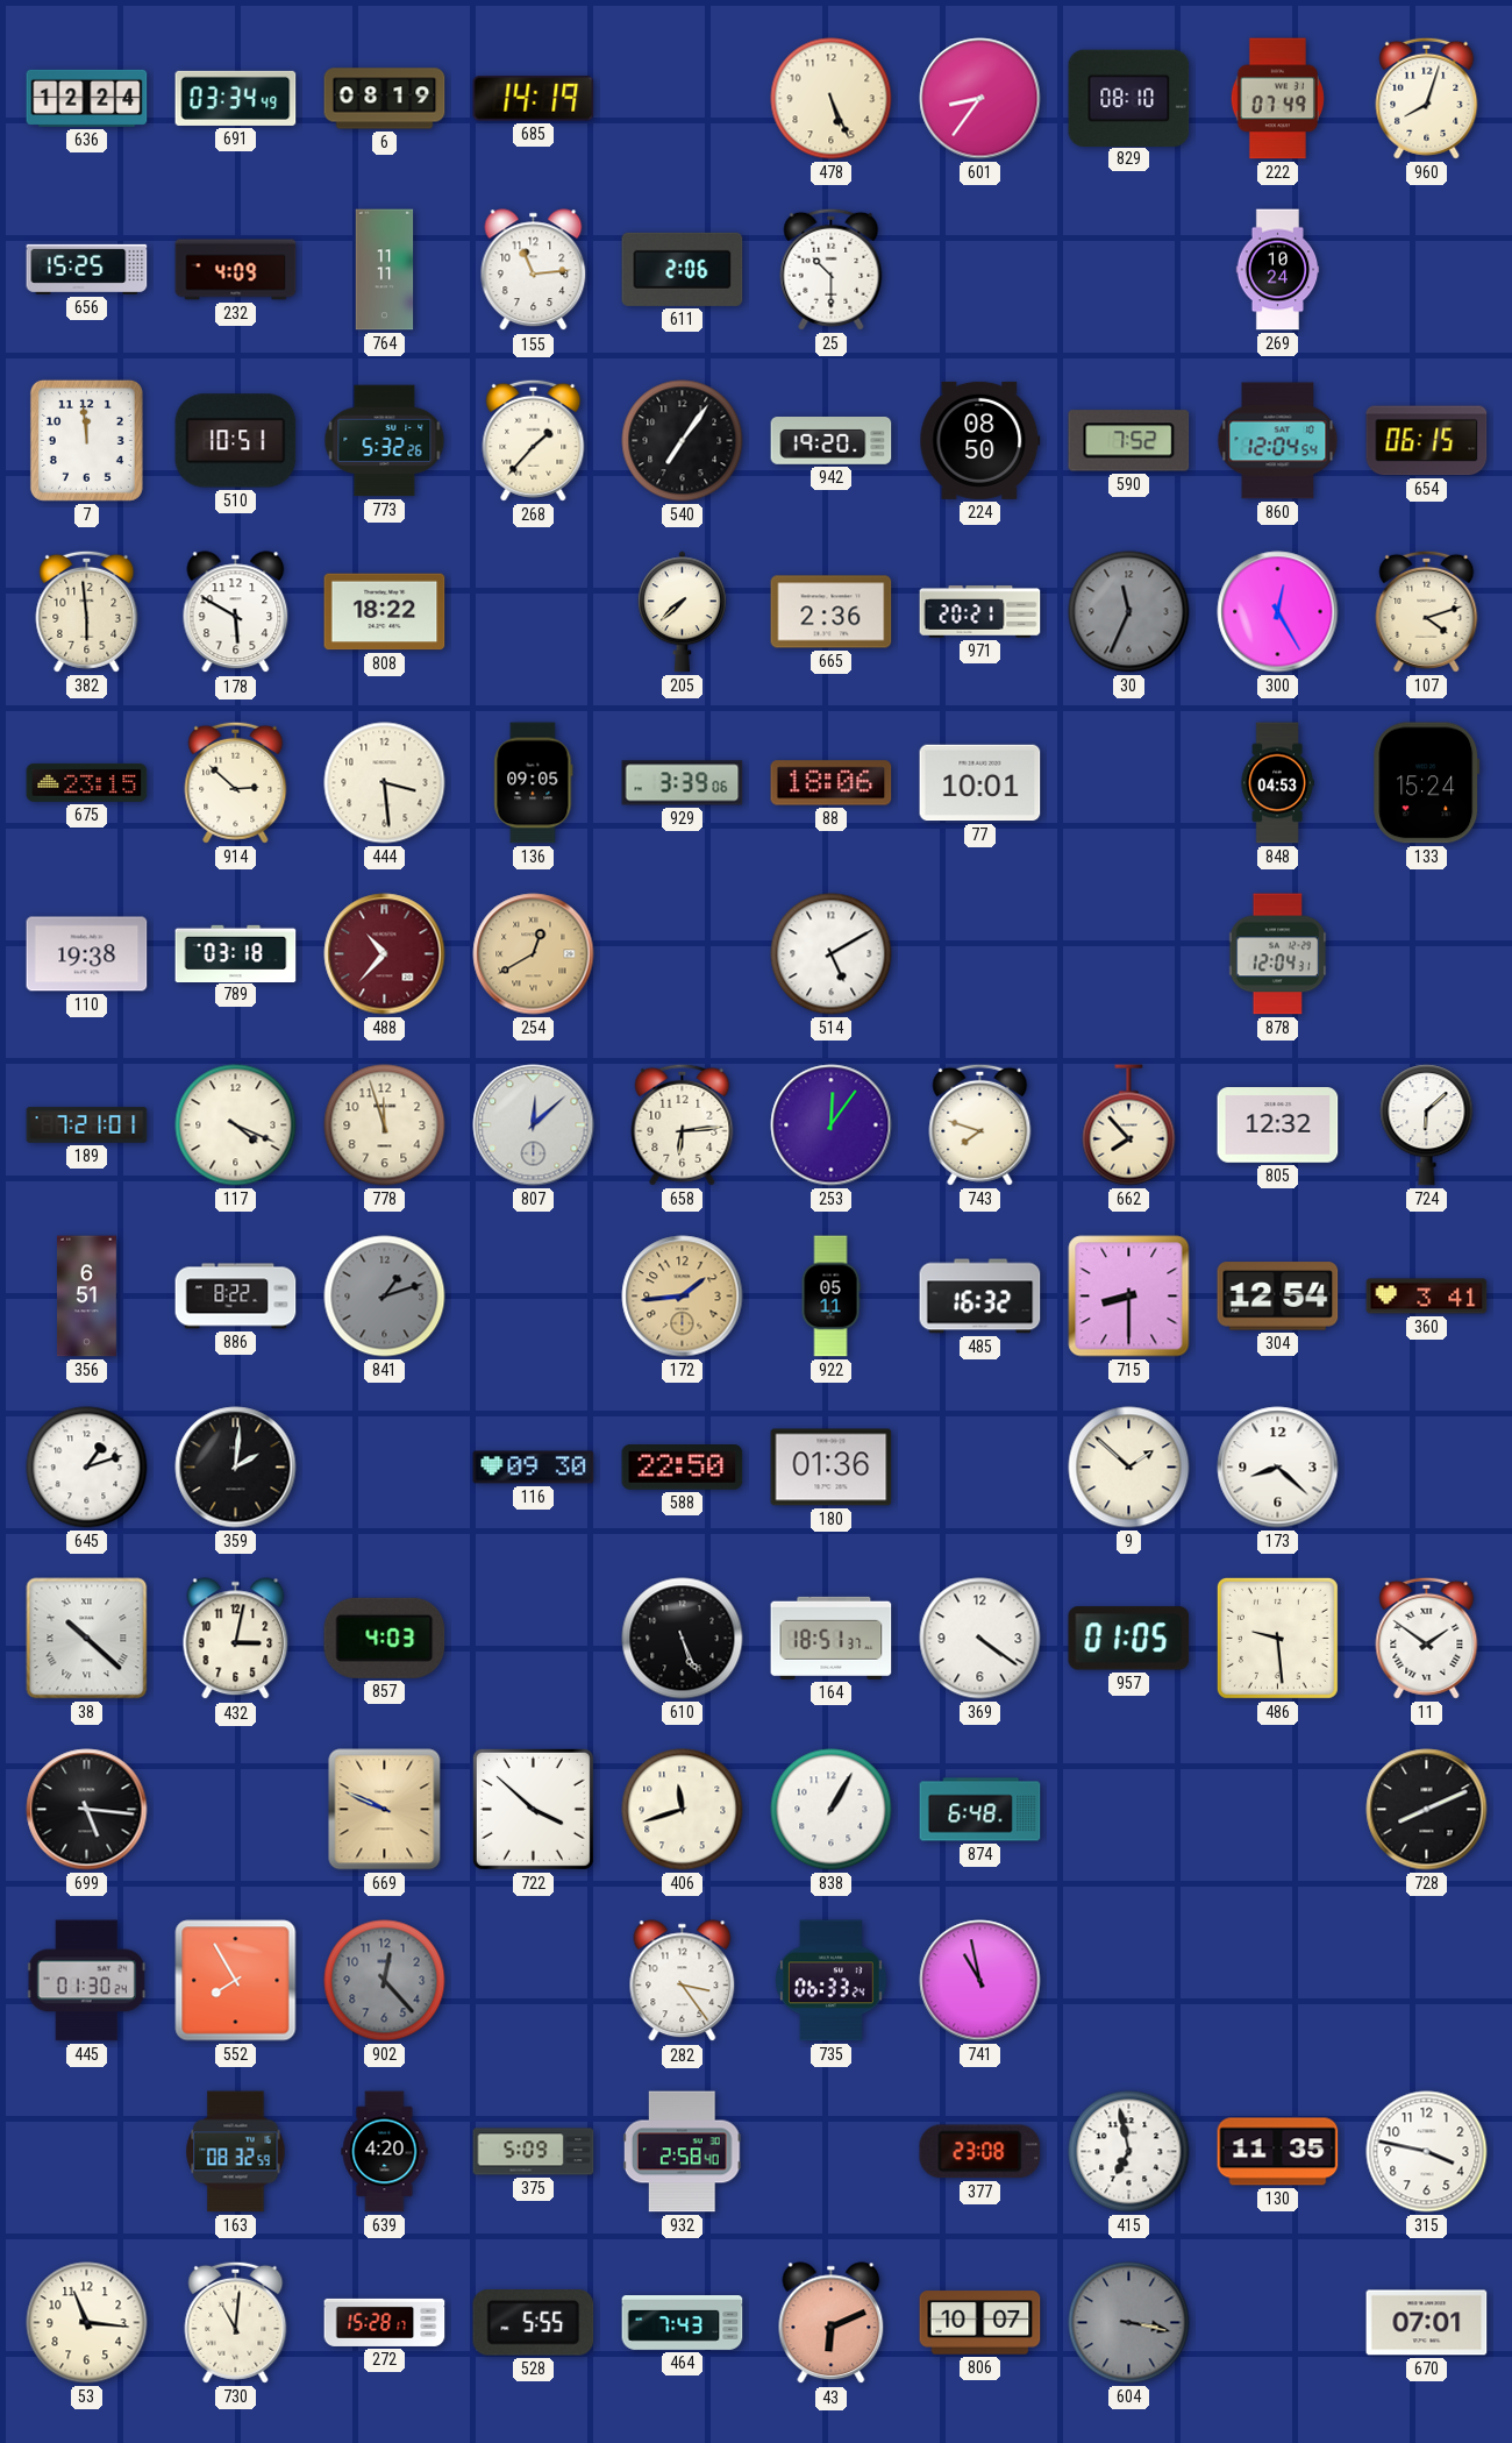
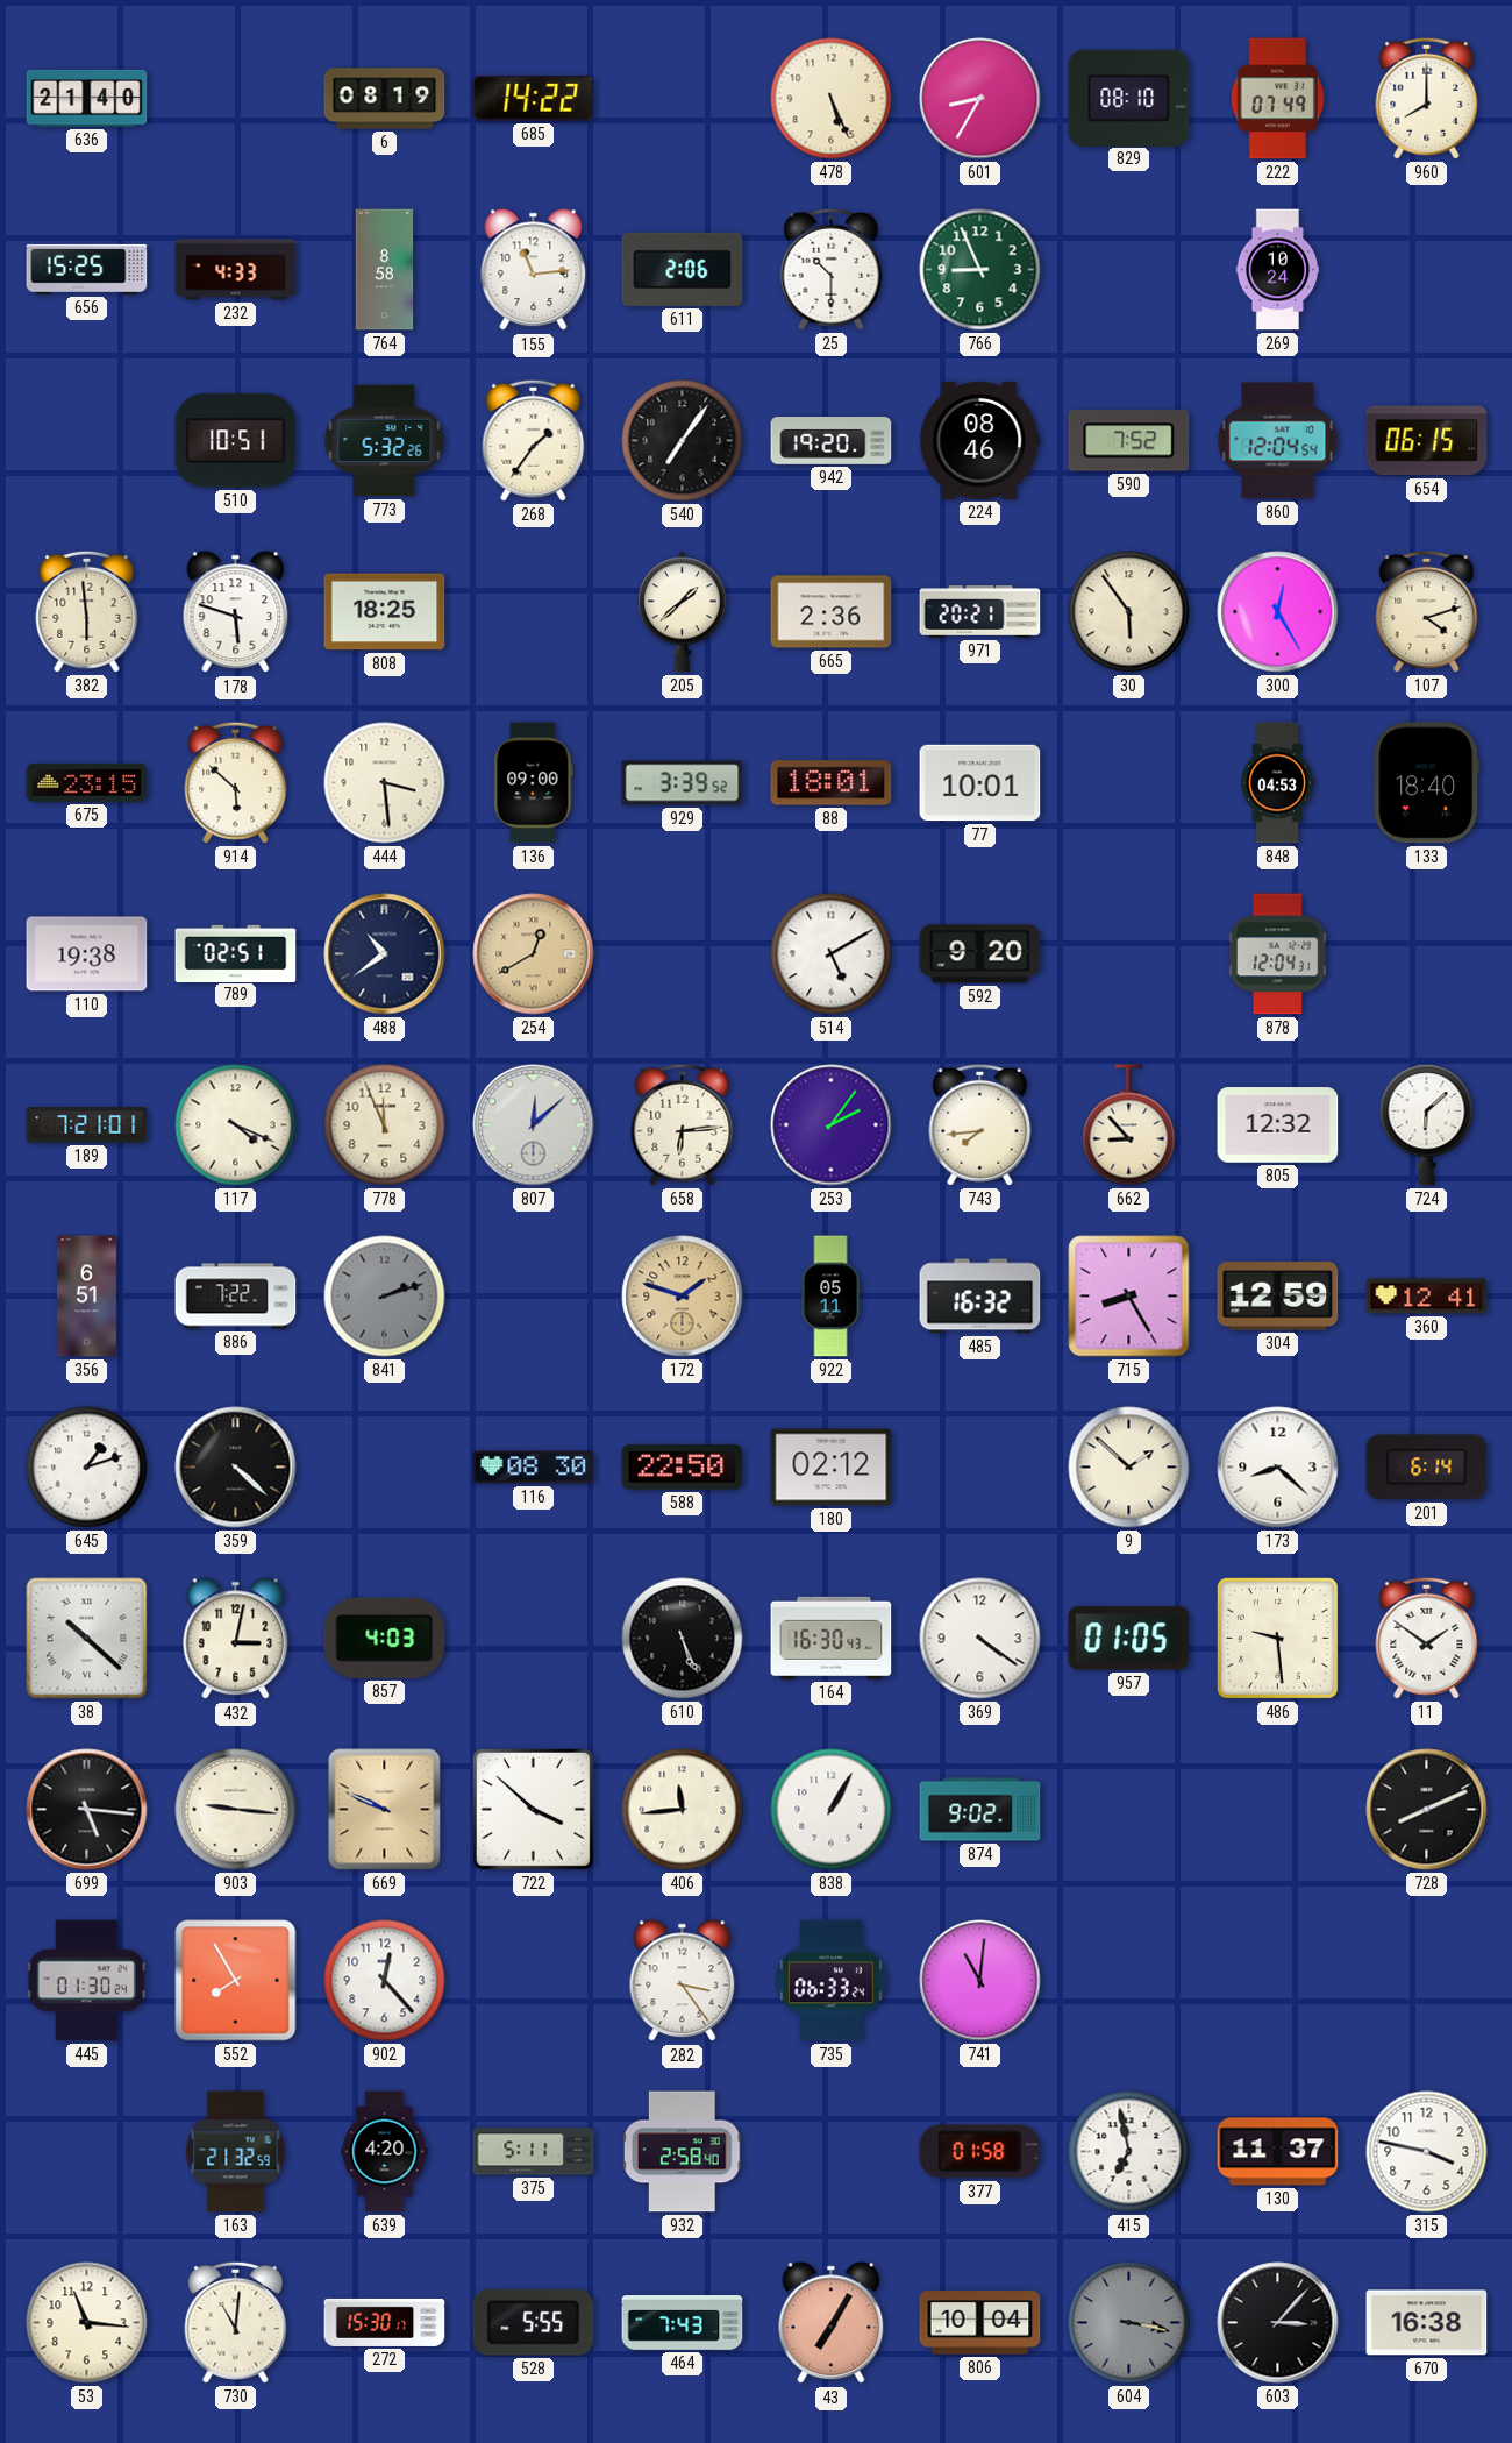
636: 12:24 -> 21:40
691: 03:34 -> none
685: 14:19 -> 14:22
601: 8:36 -> 8:35
960: 8:03 -> 8:00
232: 4:09 -> 4:33
764: 11:11 -> 8:58
766: none -> 8:56
7: 11:59 -> none
268: 1:37 -> 1:36
224: 08:50 -> 08:46
178: 5:50 -> 5:48
808: 18:22 -> 18:25
205: 7:38 -> 1:38
30: 11:34 -> 5:54
30 dial: grey -> cream
914: 2:52 -> 5:52
136: 09:05 -> 09:00
929: 3:39:06 -> 3:39:52
88: 18:06 -> 18:01
133: 15:24 -> 18:40
789: 03:18 -> 02:51
488: 10:37 -> 10:39
488 dial: burgundy -> navy
592: none -> 9:20
778: 11:57 -> 11:56
253: 12:06 -> 2:06
743: 7:48 -> 7:44
662: 7:53 -> 8:53
886: 8:22 -> 7:22
841: 1:12 -> 2:12
172: 1:44 -> 1:48
715: 8:30 -> 8:25
304: 12:54 -> 12:59
360: 3:41 -> 12:41
359: 2:01 -> 4:22
116: 09:30 -> 08:30
180: 01:36 -> 02:12
201: none -> 6:14
164: 18:51 -> 16:30
903: none -> 9:16
406: 11:42 -> 11:44
874: 6:48 -> 9:02
902 dial: grey -> white
741: 10:58 -> 11:01
163: 08:32 -> 21:32
375: 5:09 -> 5:11
377: 23:08 -> 01:58
130: 11:35 -> 11:37
272: 15:28 -> 15:30
43: 6:11 -> 7:05
806: 10:07 -> 10:04
603: none -> 3:07
670: 07:01 -> 16:38
